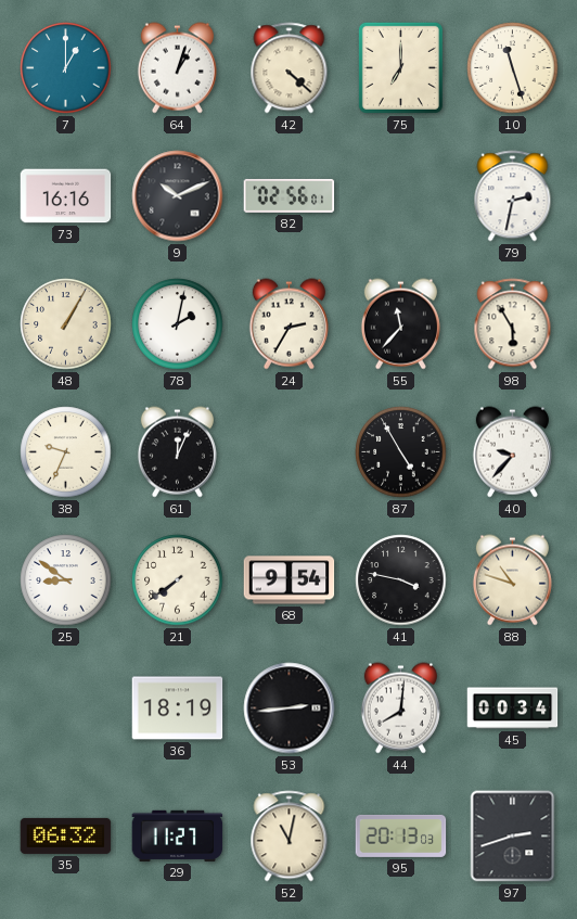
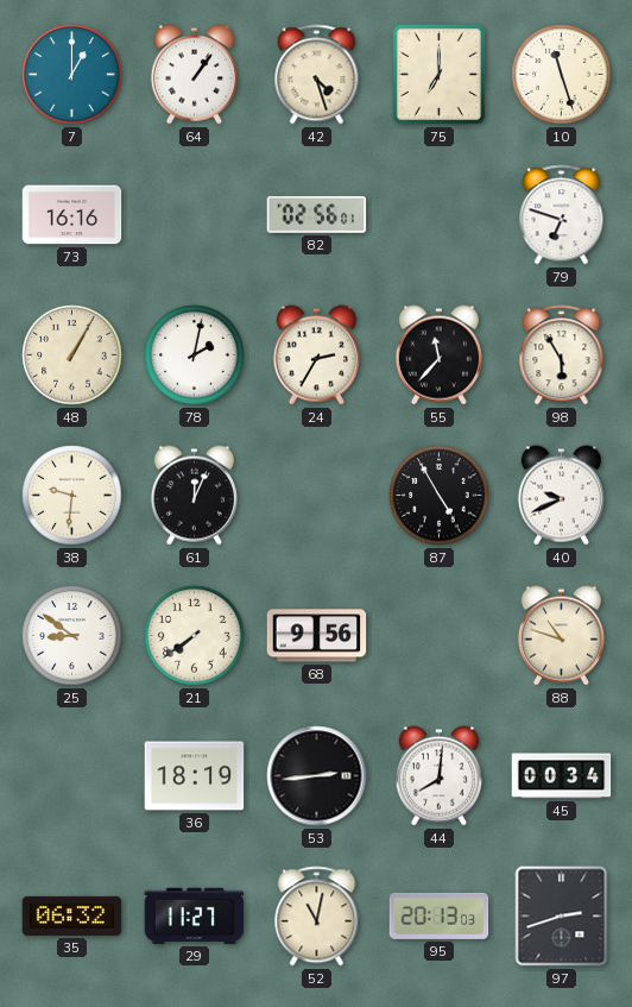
64: 1:03 -> 1:06
42: 4:22 -> 4:27
9: 10:11 -> none
79: 2:32 -> 6:48
38: 9:34 -> 9:31
40: 9:37 -> 9:41
68: 9:54 -> 9:56
41: 3:47 -> none
